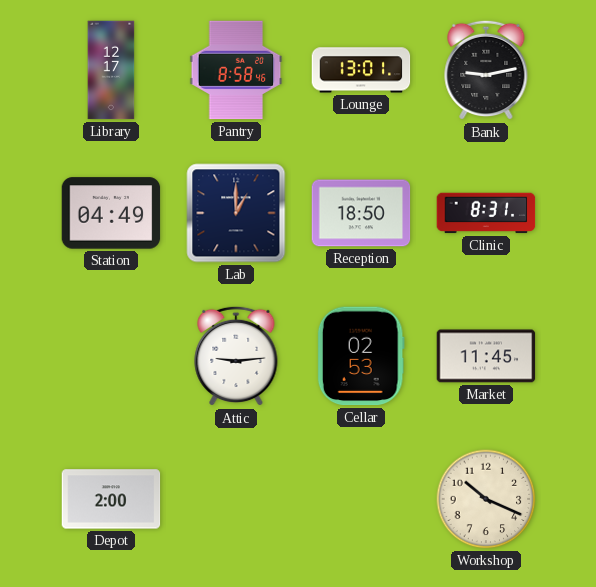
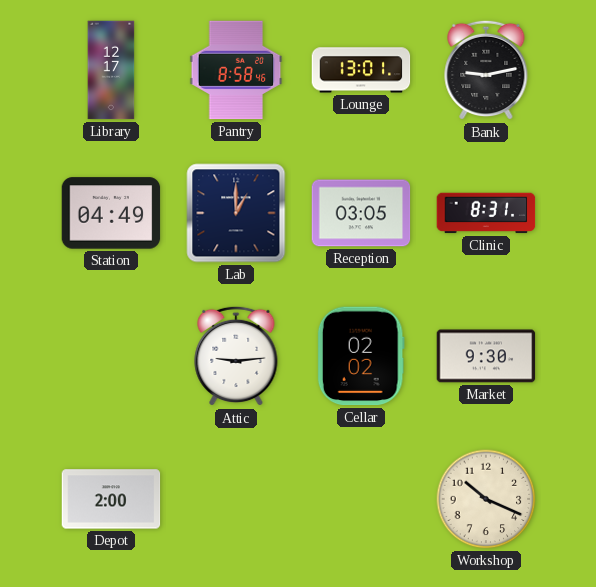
Reception: 18:50 -> 03:05
Cellar: 02:53 -> 02:02
Market: 11:45 -> 9:30
